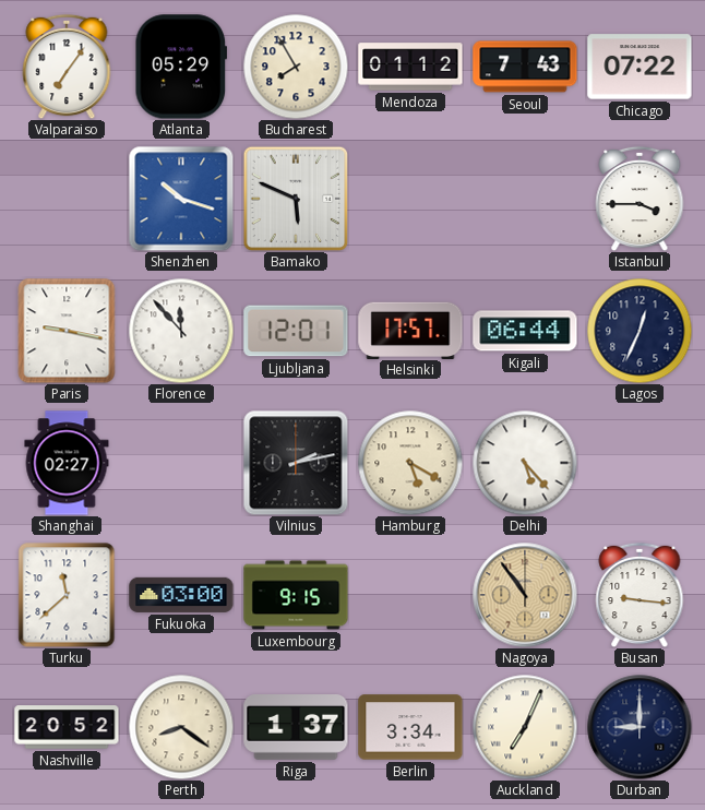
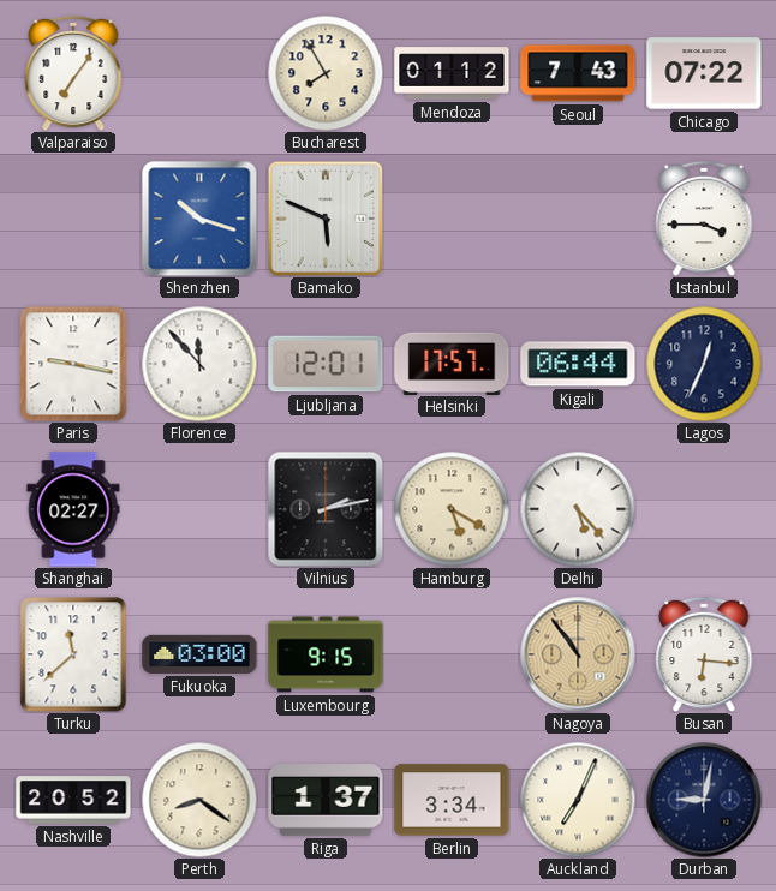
Atlanta: 05:29 -> none
Busan: 9:16 -> 6:16
Durban: 9:00 -> 9:02
